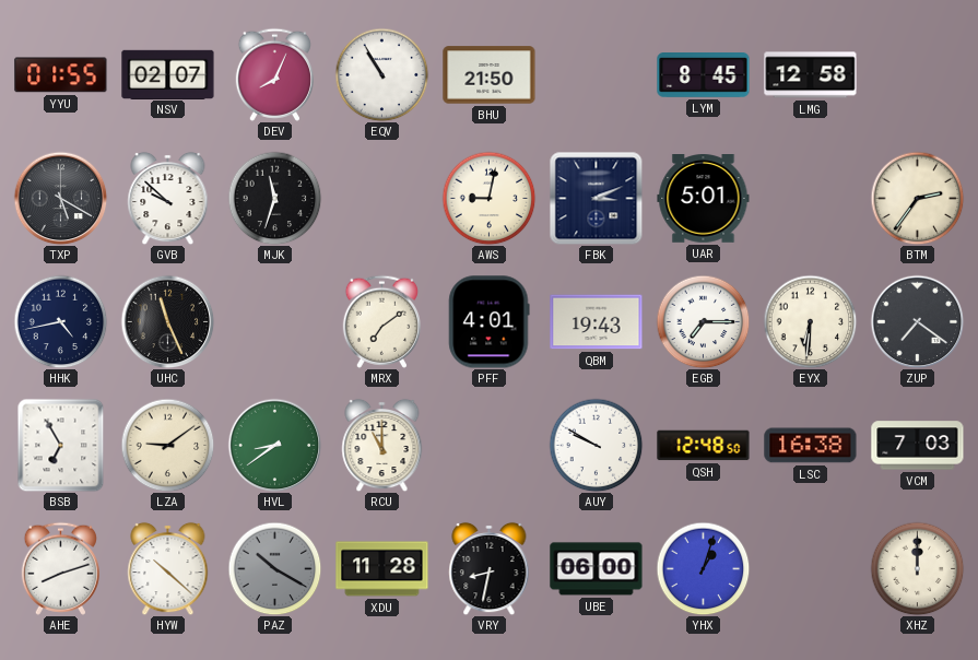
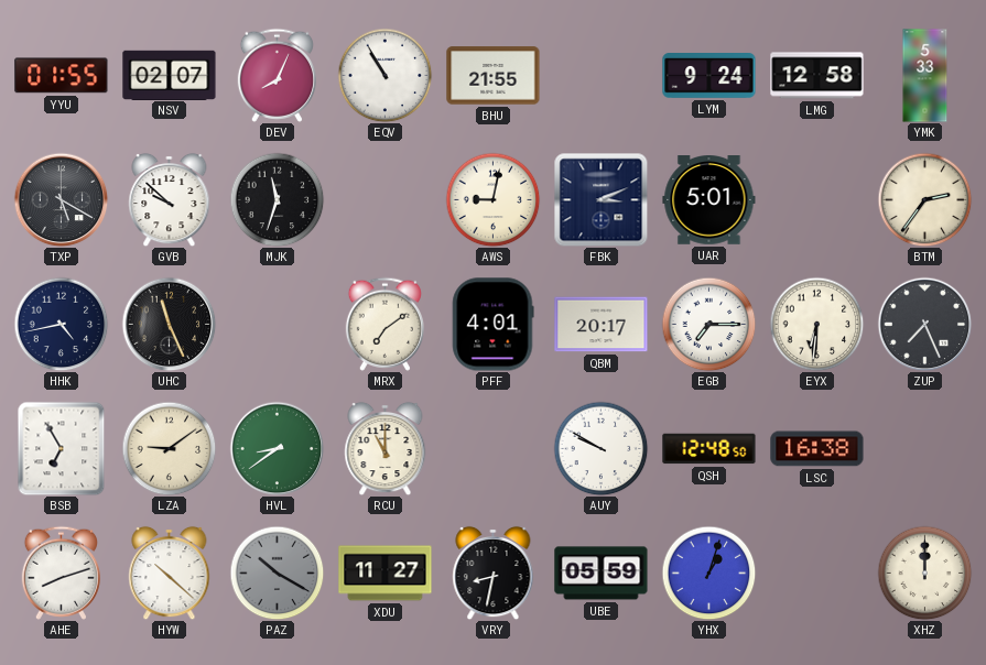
BHU: 21:50 -> 21:55
LYM: 8:45 -> 9:24
YMK: none -> 5:33
QBM: 19:43 -> 20:17
ZUP: 7:21 -> 7:26
VCM: 7:03 -> none
XDU: 11:28 -> 11:27
UBE: 06:00 -> 05:59
